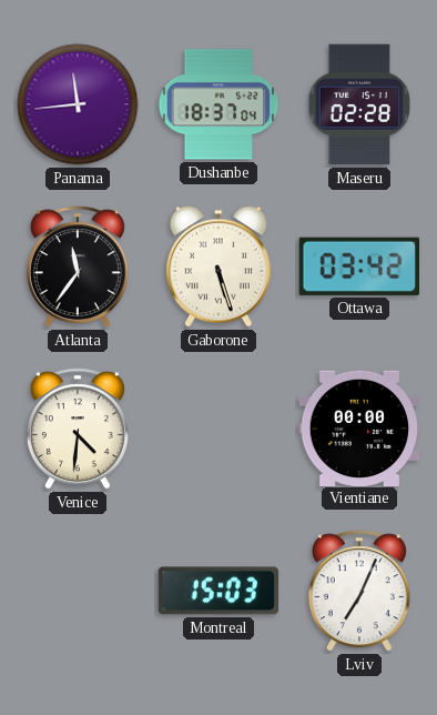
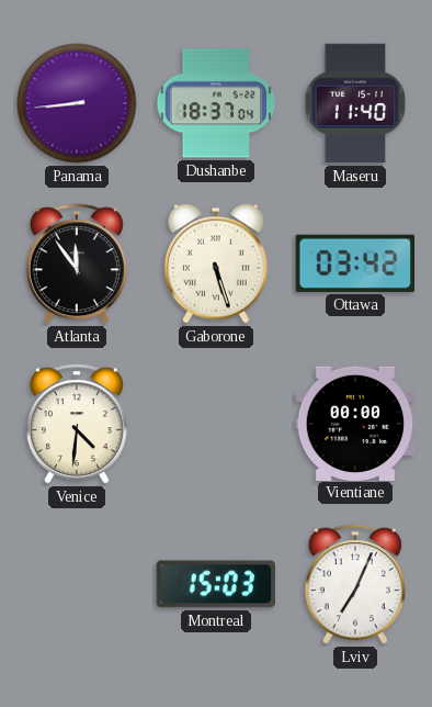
Panama: 11:44 -> 8:44
Maseru: 02:28 -> 11:40
Atlanta: 11:36 -> 11:54
